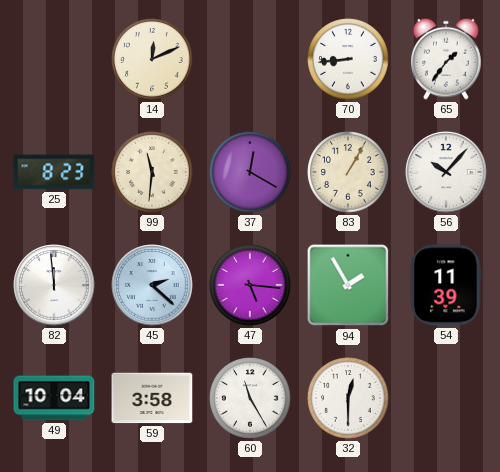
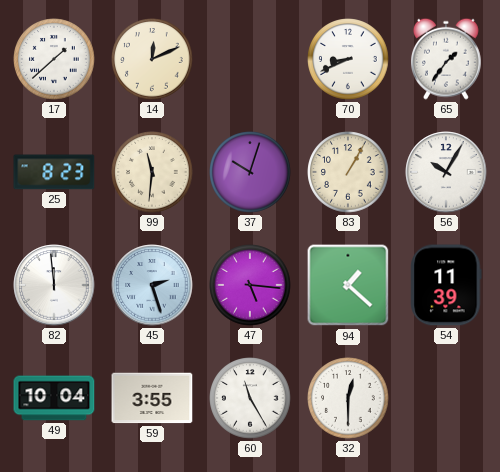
17: none -> 1:38
70: 8:44 -> 8:41
37: 12:20 -> 10:03
56: 10:07 -> 10:05
45: 2:22 -> 2:27
94: 1:55 -> 1:22
59: 3:58 -> 3:55
